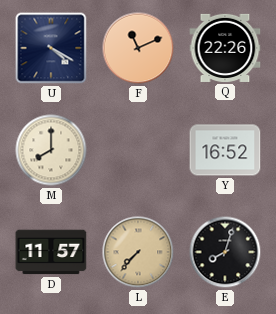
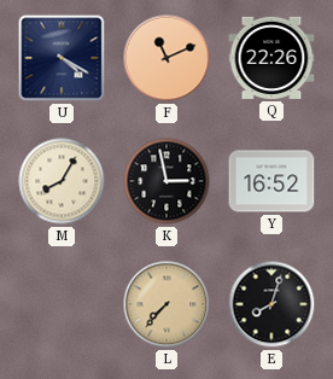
M: 8:00 -> 8:05
K: none -> 2:58
D: 11:57 -> none
